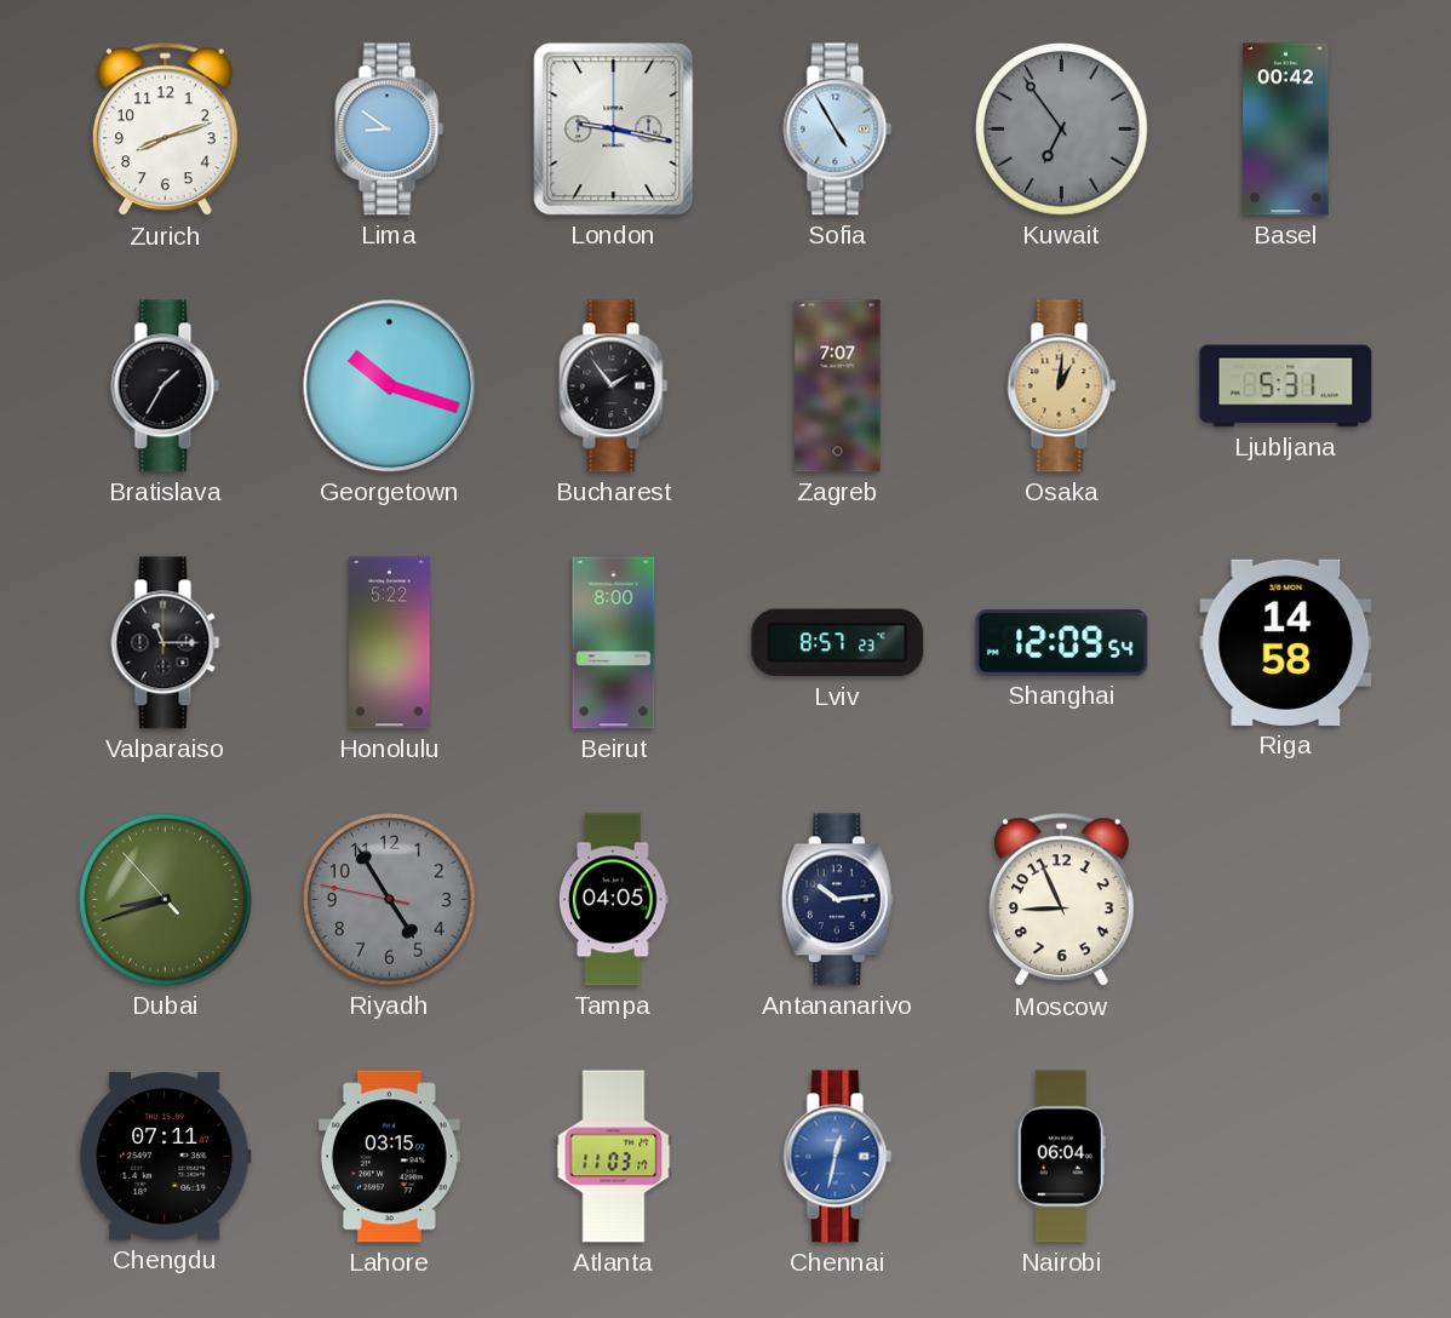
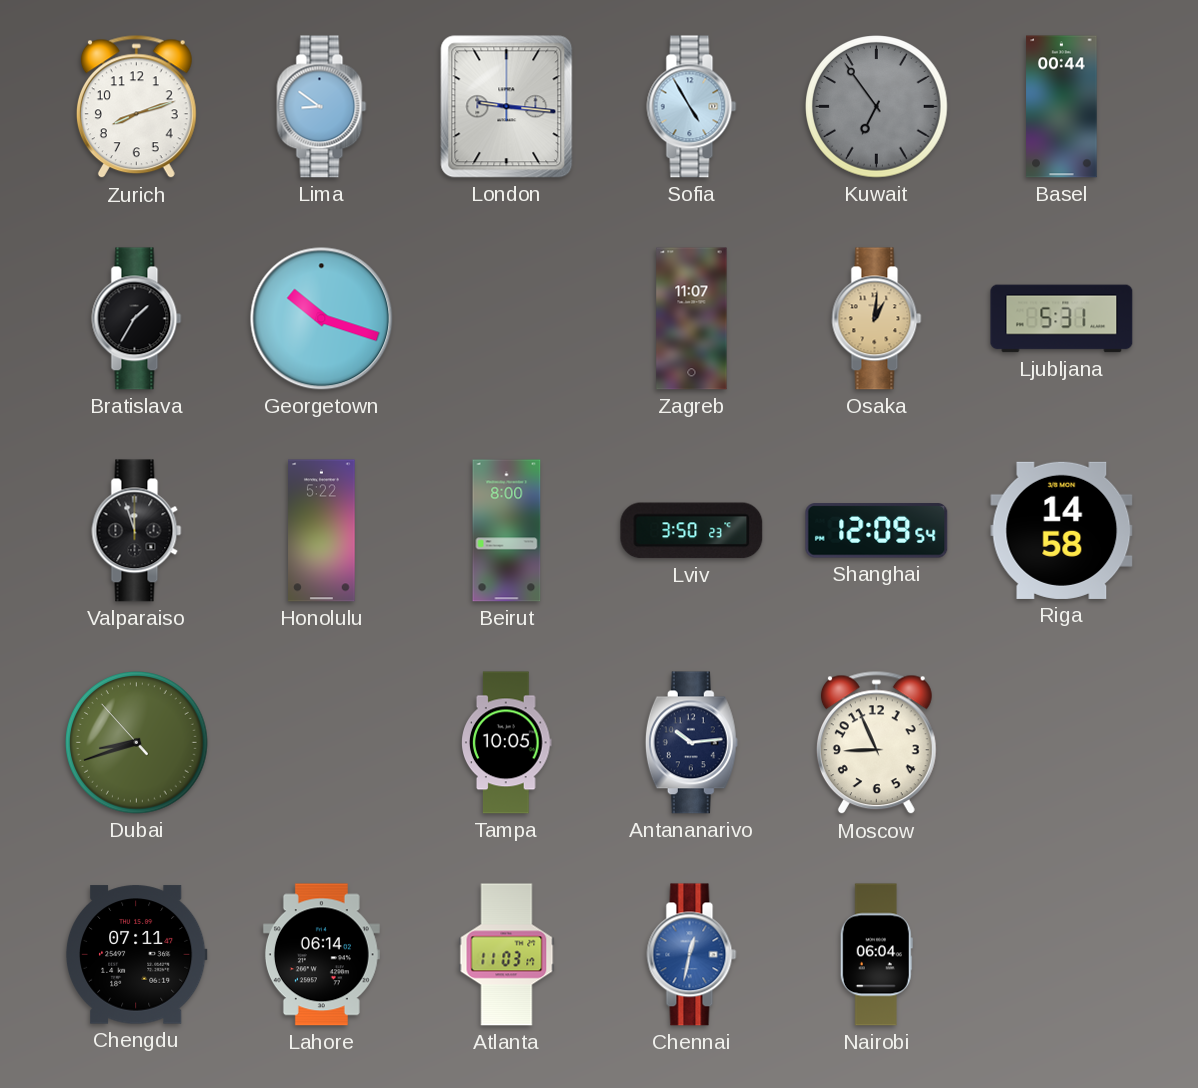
London: 9:17 -> 9:16
Basel: 00:42 -> 00:44
Bucharest: 1:54 -> none
Zagreb: 7:07 -> 11:07
Valparaiso: 11:15 -> 11:57
Lviv: 8:57 -> 3:50
Riyadh: 4:54 -> none
Tampa: 04:05 -> 10:05
Lahore: 03:15 -> 06:14
